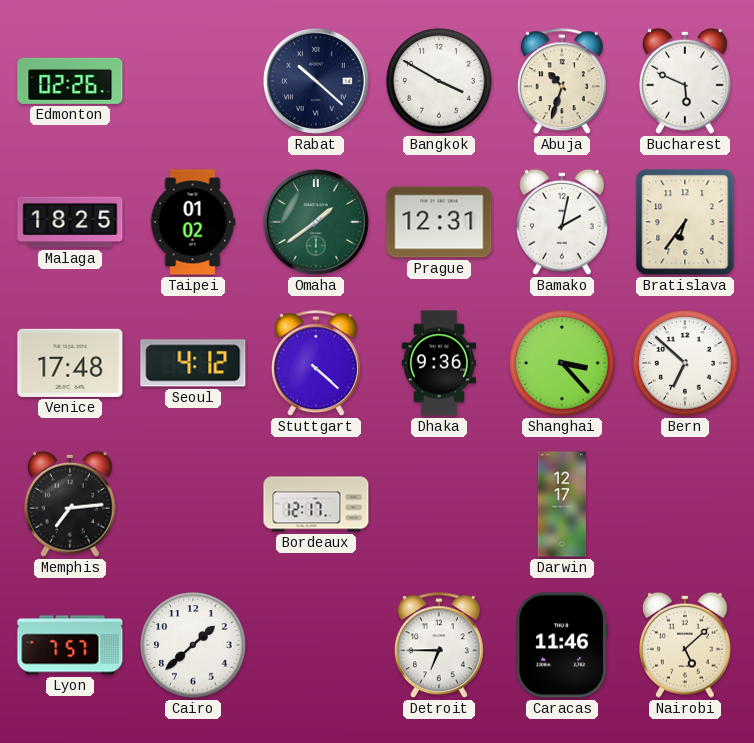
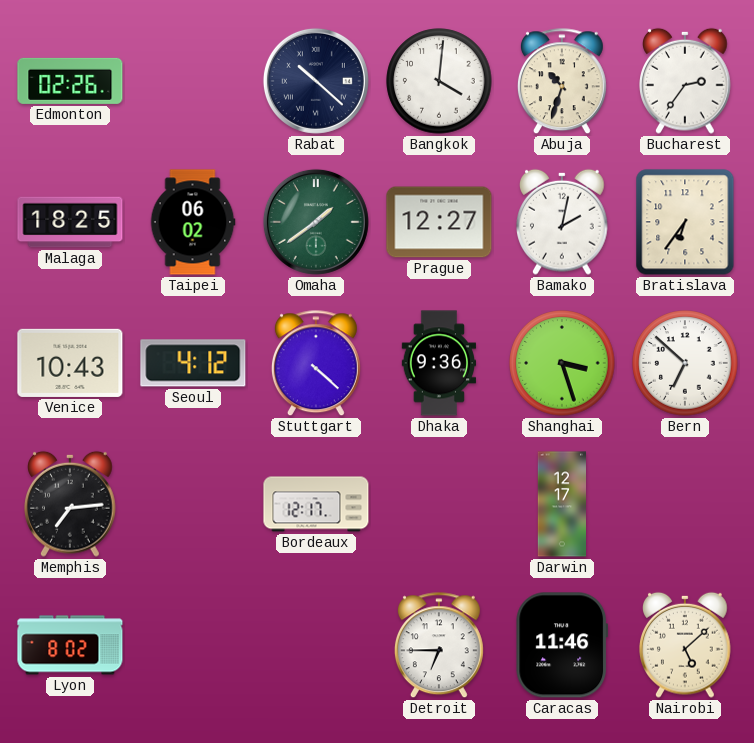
Bangkok: 3:50 -> 4:01
Bucharest: 5:49 -> 2:36
Taipei: 01:02 -> 06:02
Prague: 12:31 -> 12:27
Venice: 17:48 -> 10:43
Shanghai: 3:23 -> 3:27
Lyon: 7:57 -> 8:02
Cairo: 1:38 -> none
